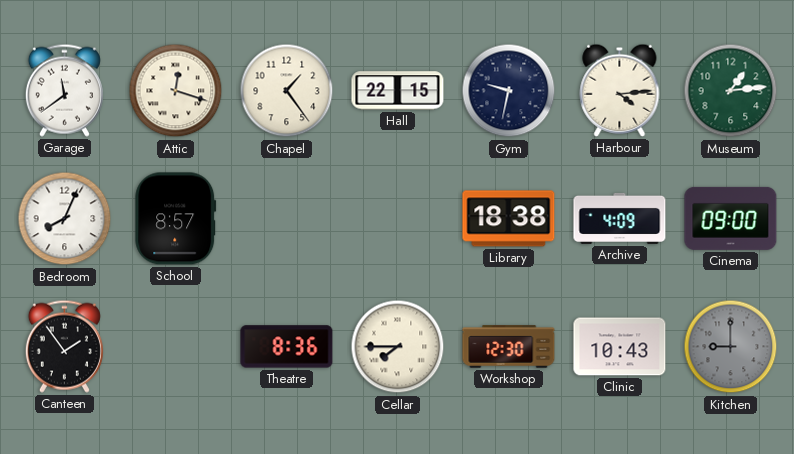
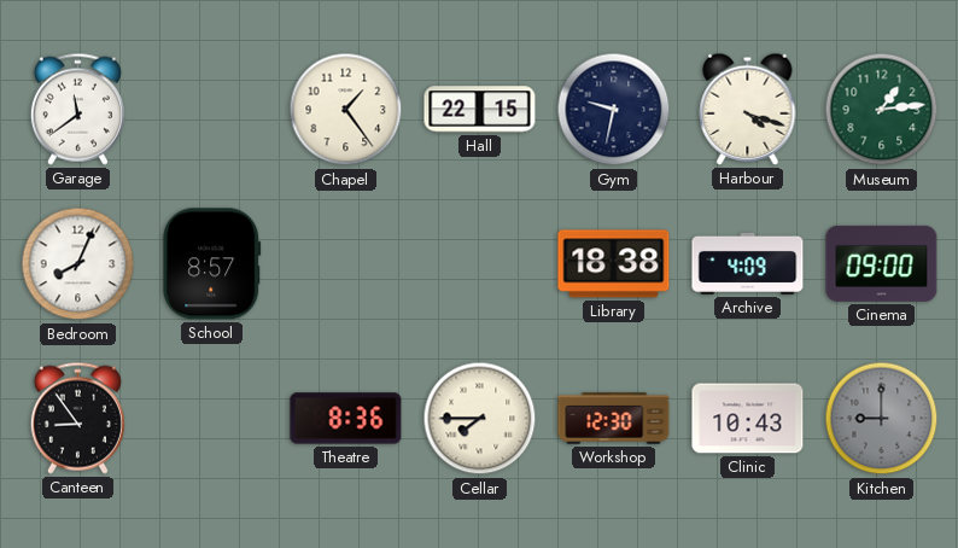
Attic: 12:18 -> none
Harbour: 4:14 -> 4:18
Canteen: 1:54 -> 8:54
